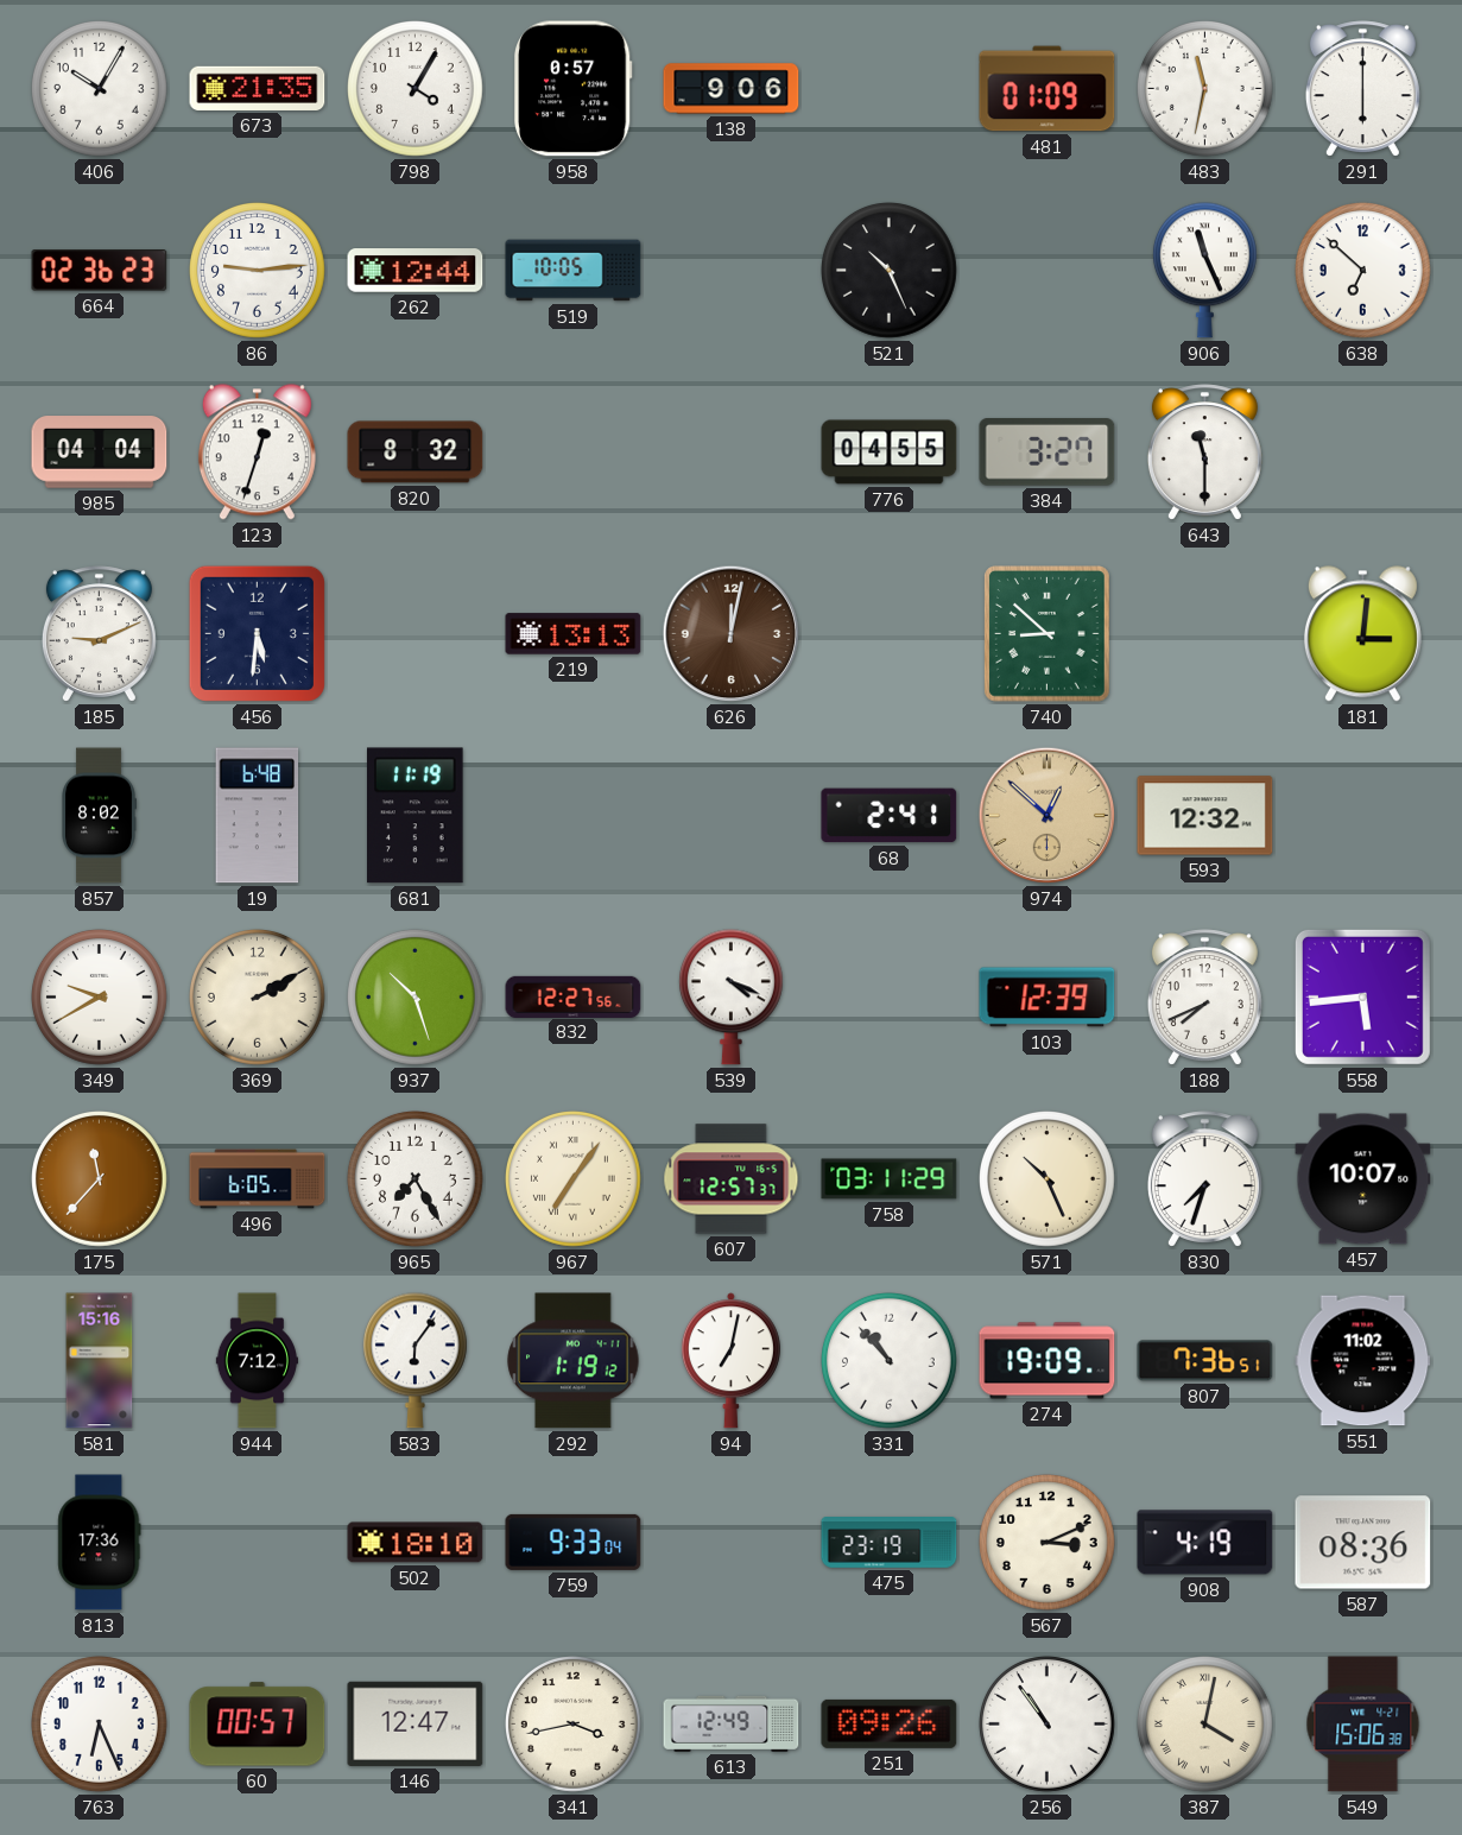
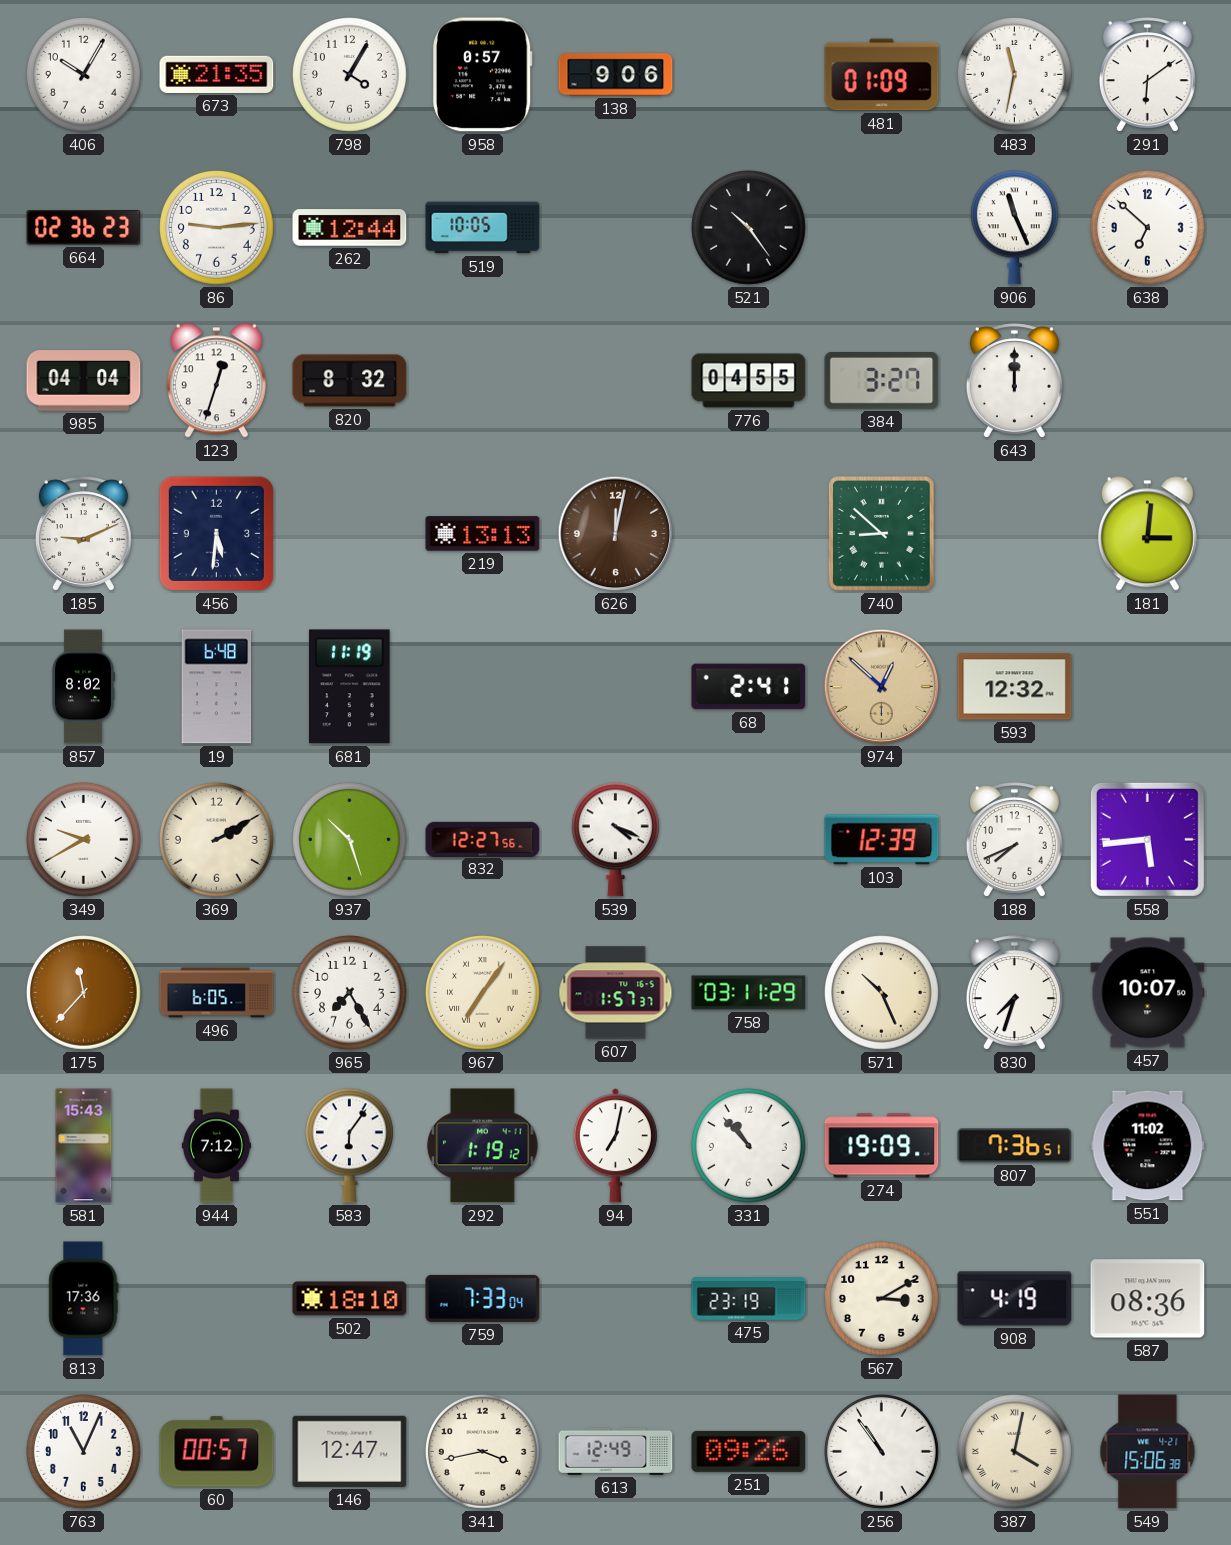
291: 6:00 -> 6:09
521: 10:26 -> 10:24
643: 11:30 -> 12:00
607: 12:57 -> 1:57
581: 15:16 -> 15:43
759: 9:33 -> 7:33
567: 3:11 -> 3:10
763: 6:26 -> 11:04
